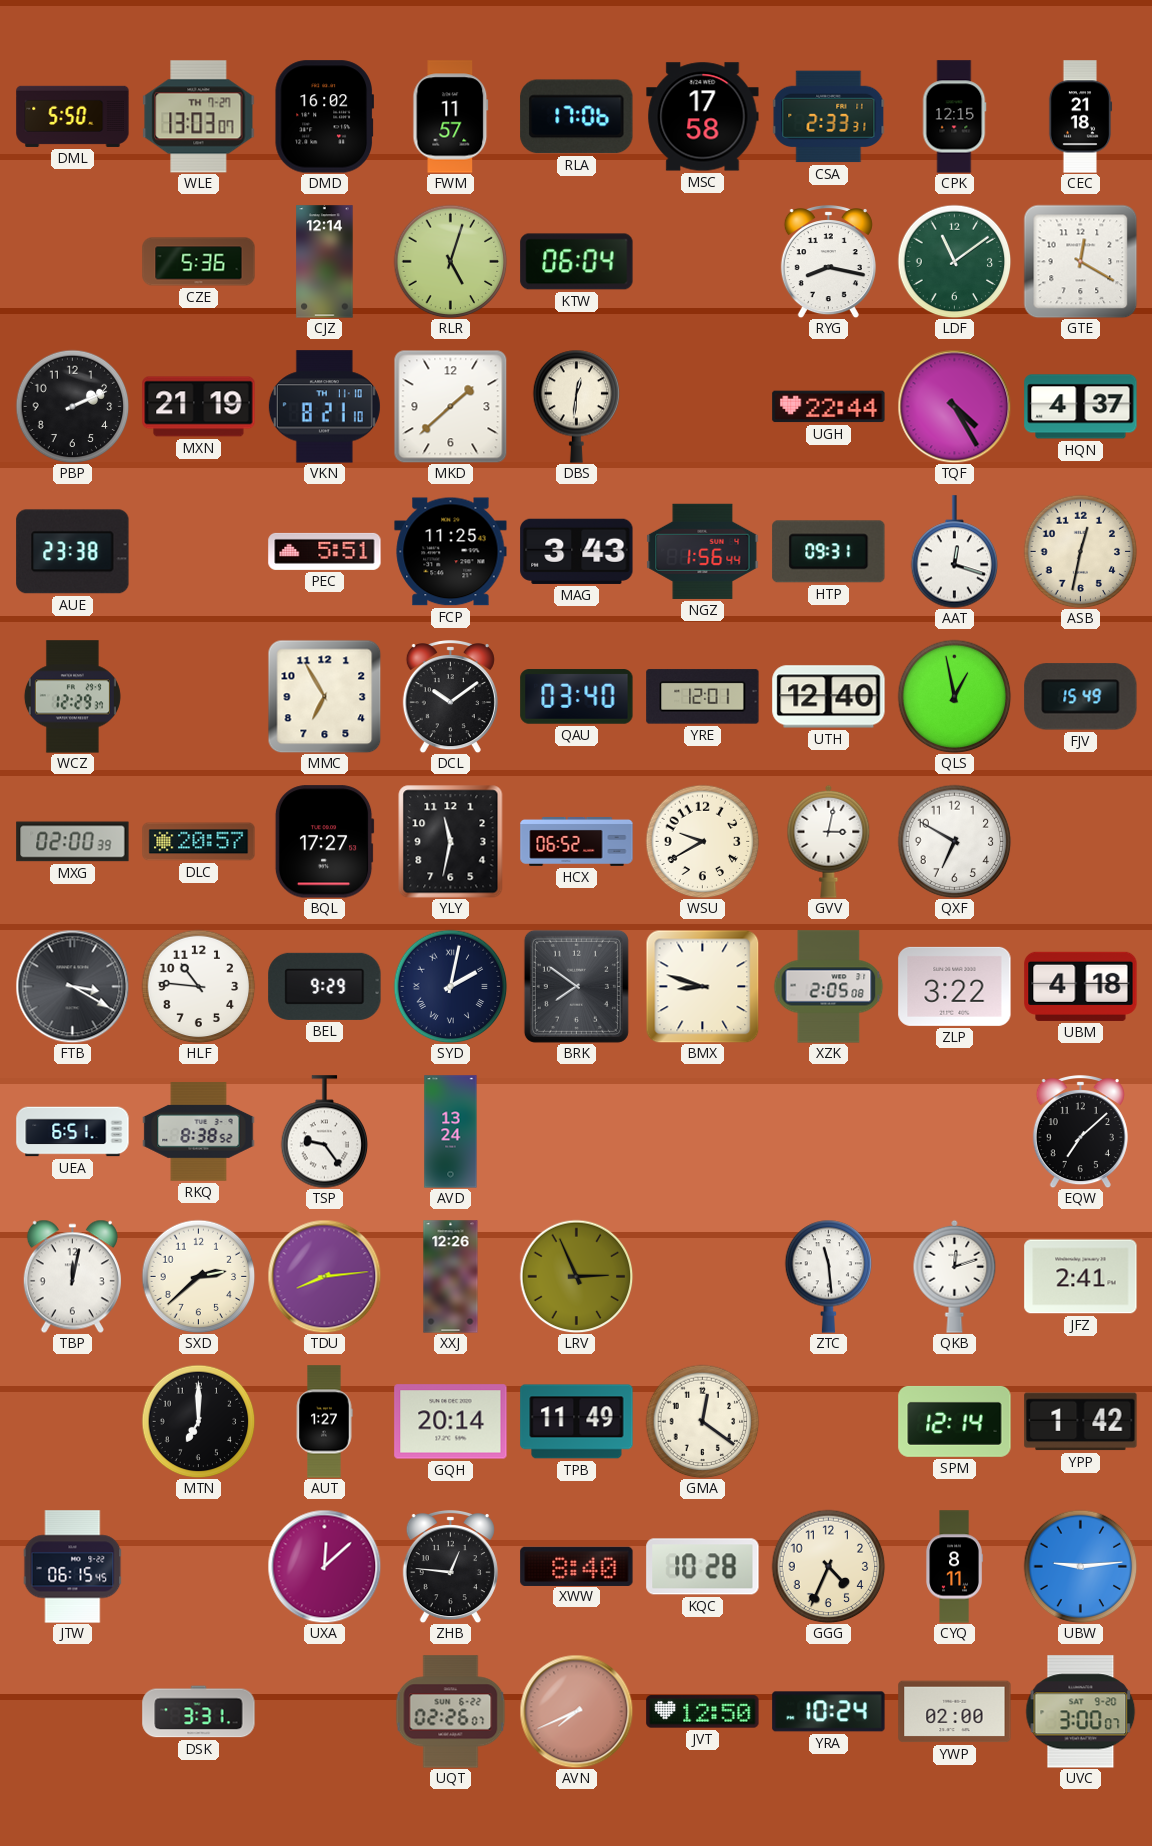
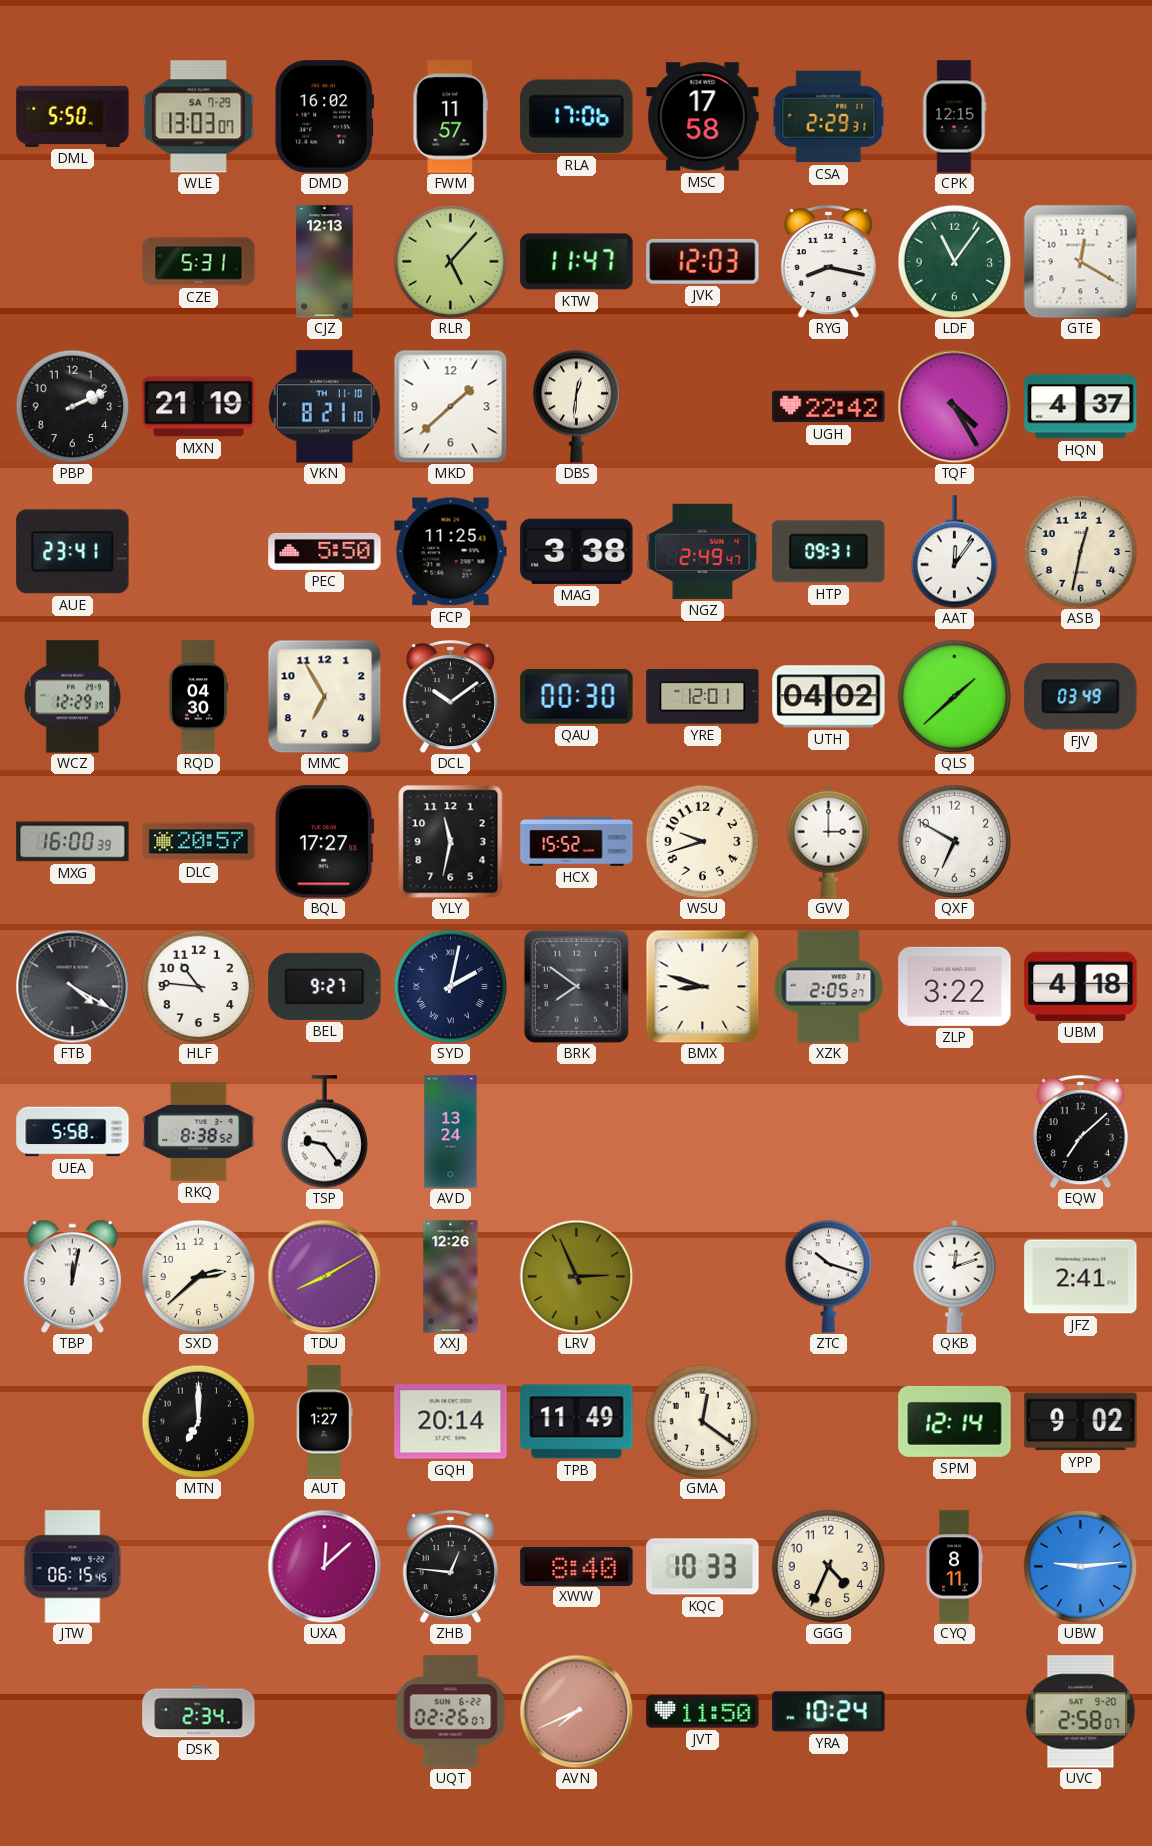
WLE date: TH 7-27 -> SA 7-29
CSA: 2:33 -> 2:29
CEC: 21:18 -> none
CZE: 5:36 -> 5:31
CJZ: 12:14 -> 12:13
RLR: 5:03 -> 5:07
KTW: 06:04 -> 11:47
JVK: none -> 12:03
LDF: 11:09 -> 11:06
UGH: 22:44 -> 22:42
AUE: 23:38 -> 23:41
PEC: 5:51 -> 5:50
MAG: 3:43 -> 3:38
NGZ: 1:56 -> 2:49
AAT: 12:18 -> 12:06
RQD: none -> 04:30
QAU: 03:40 -> 00:30
UTH: 12:40 -> 04:02
QLS: 12:58 -> 1:38
FJV: 15:49 -> 03:49
MXG: 02:00 -> 16:00
HCX: 06:52 -> 15:52
WSU: 9:40 -> 9:42
GVV: 3:02 -> 3:00
FTB: 3:20 -> 4:20
BEL: 9:29 -> 9:27
XZK: 2:05:08 -> 2:05:27
UEA: 6:51 -> 5:58
TDU: 8:14 -> 8:10
ZTC: 11:29 -> 10:18
YPP: 1:42 -> 9:02
KQC: 10:28 -> 10:33
DSK: 3:31 -> 2:34
JVT: 12:50 -> 11:50
YWP: 02:00 -> none
UVC: 3:00 -> 2:58
